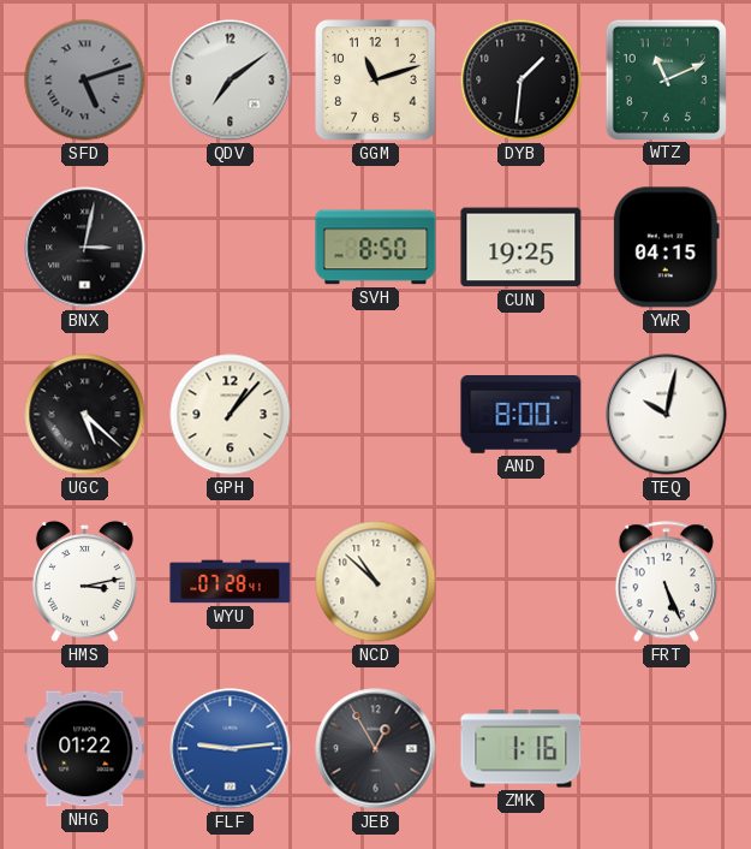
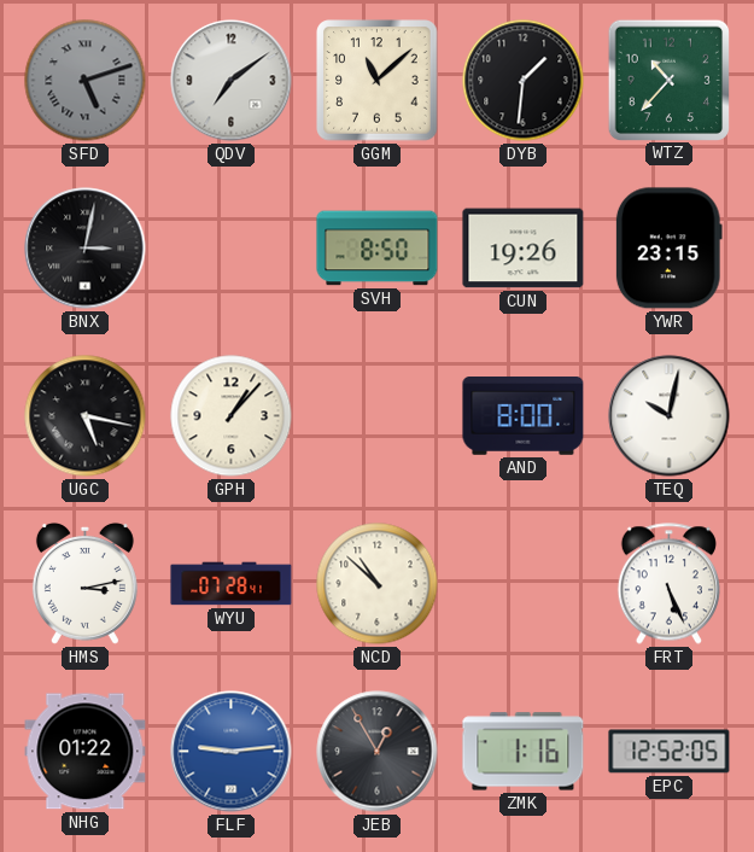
GGM: 11:12 -> 11:08
WTZ: 11:11 -> 10:37
CUN: 19:25 -> 19:26
YWR: 04:15 -> 23:15
UGC: 5:22 -> 5:17
EPC: none -> 12:52
